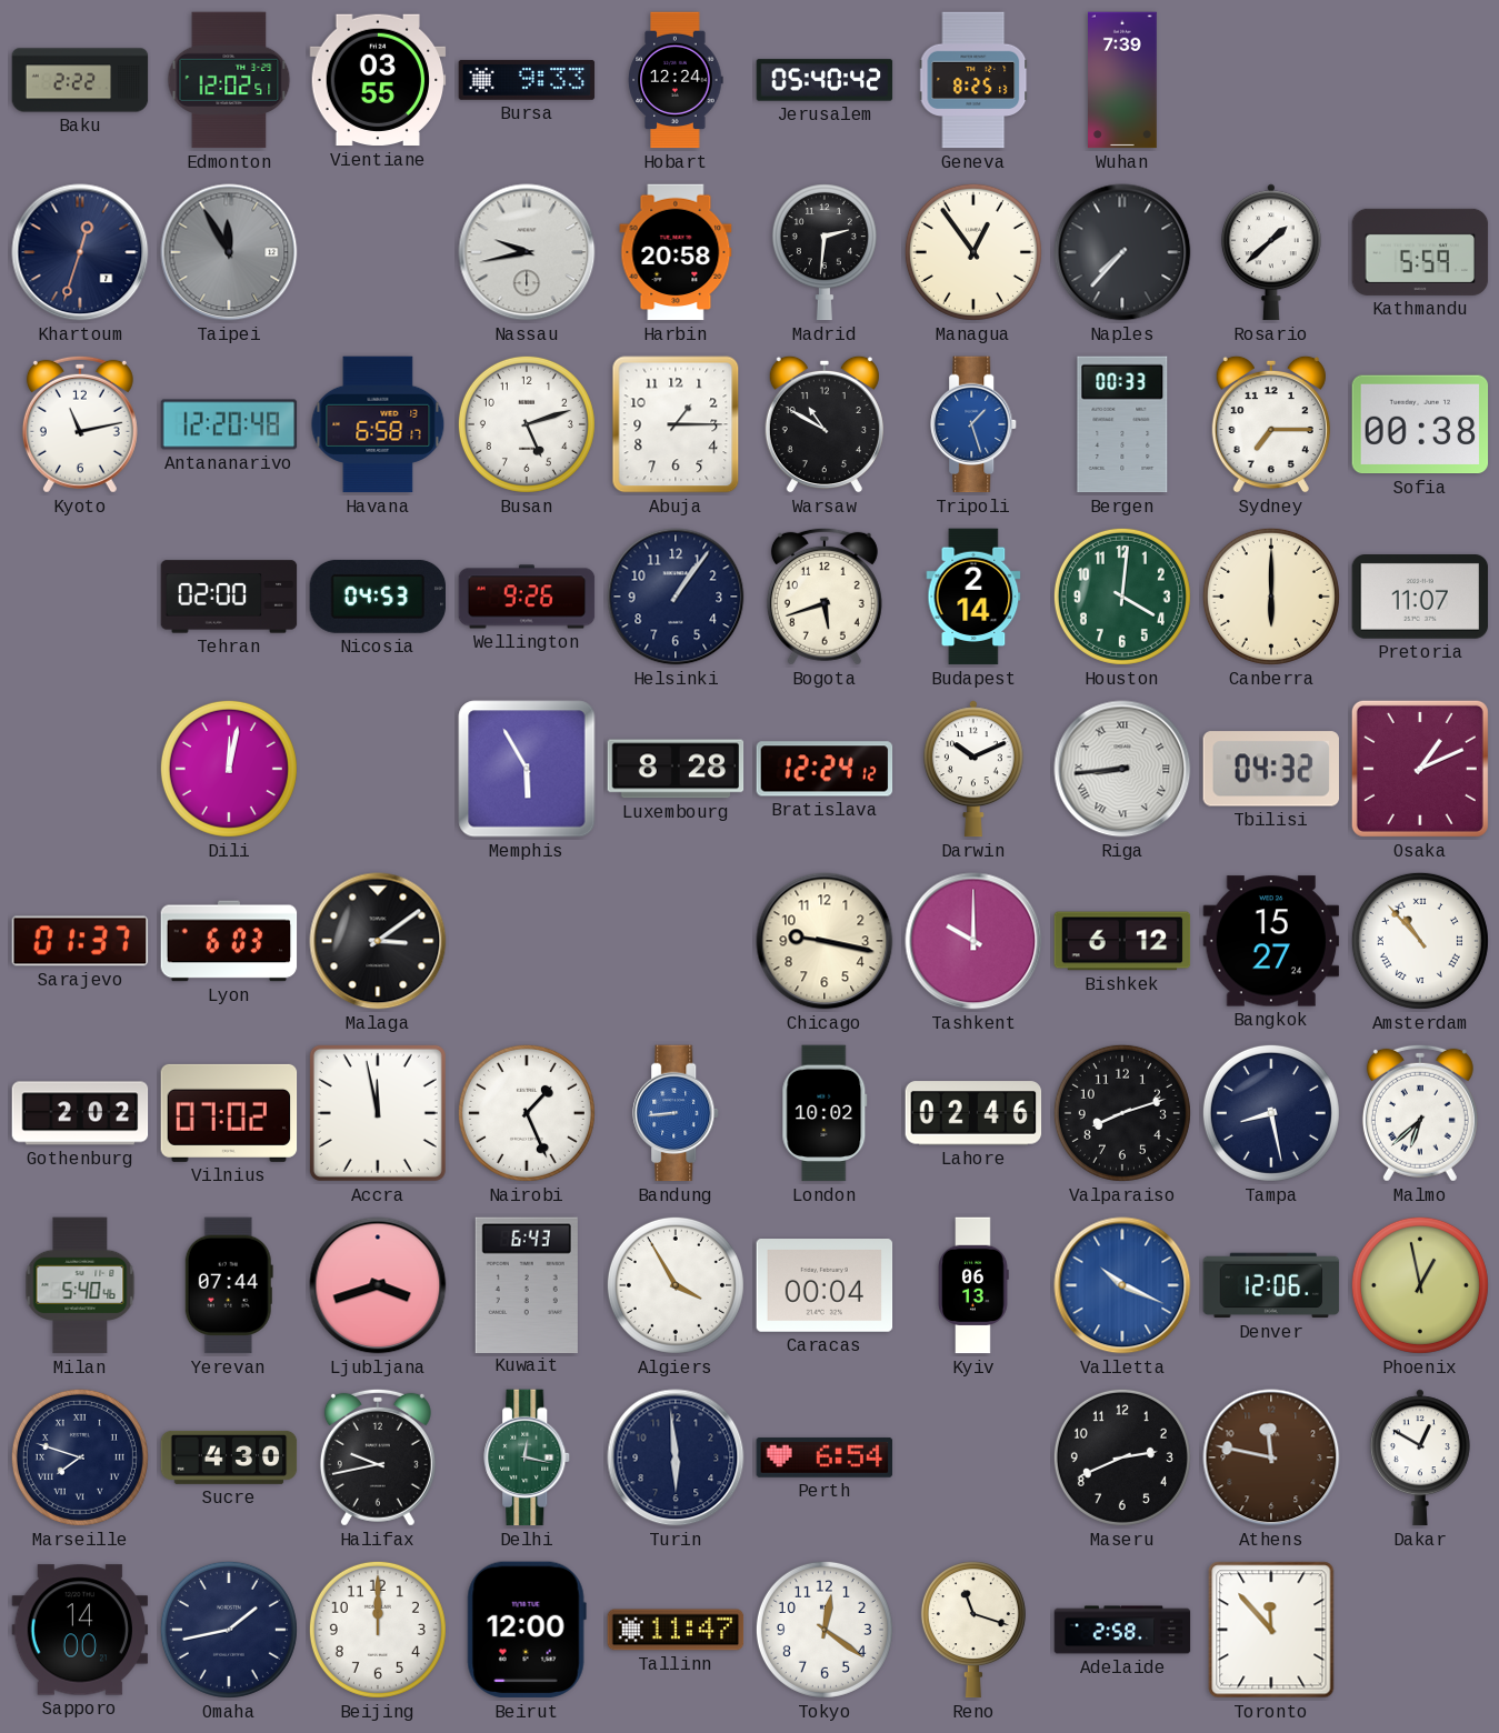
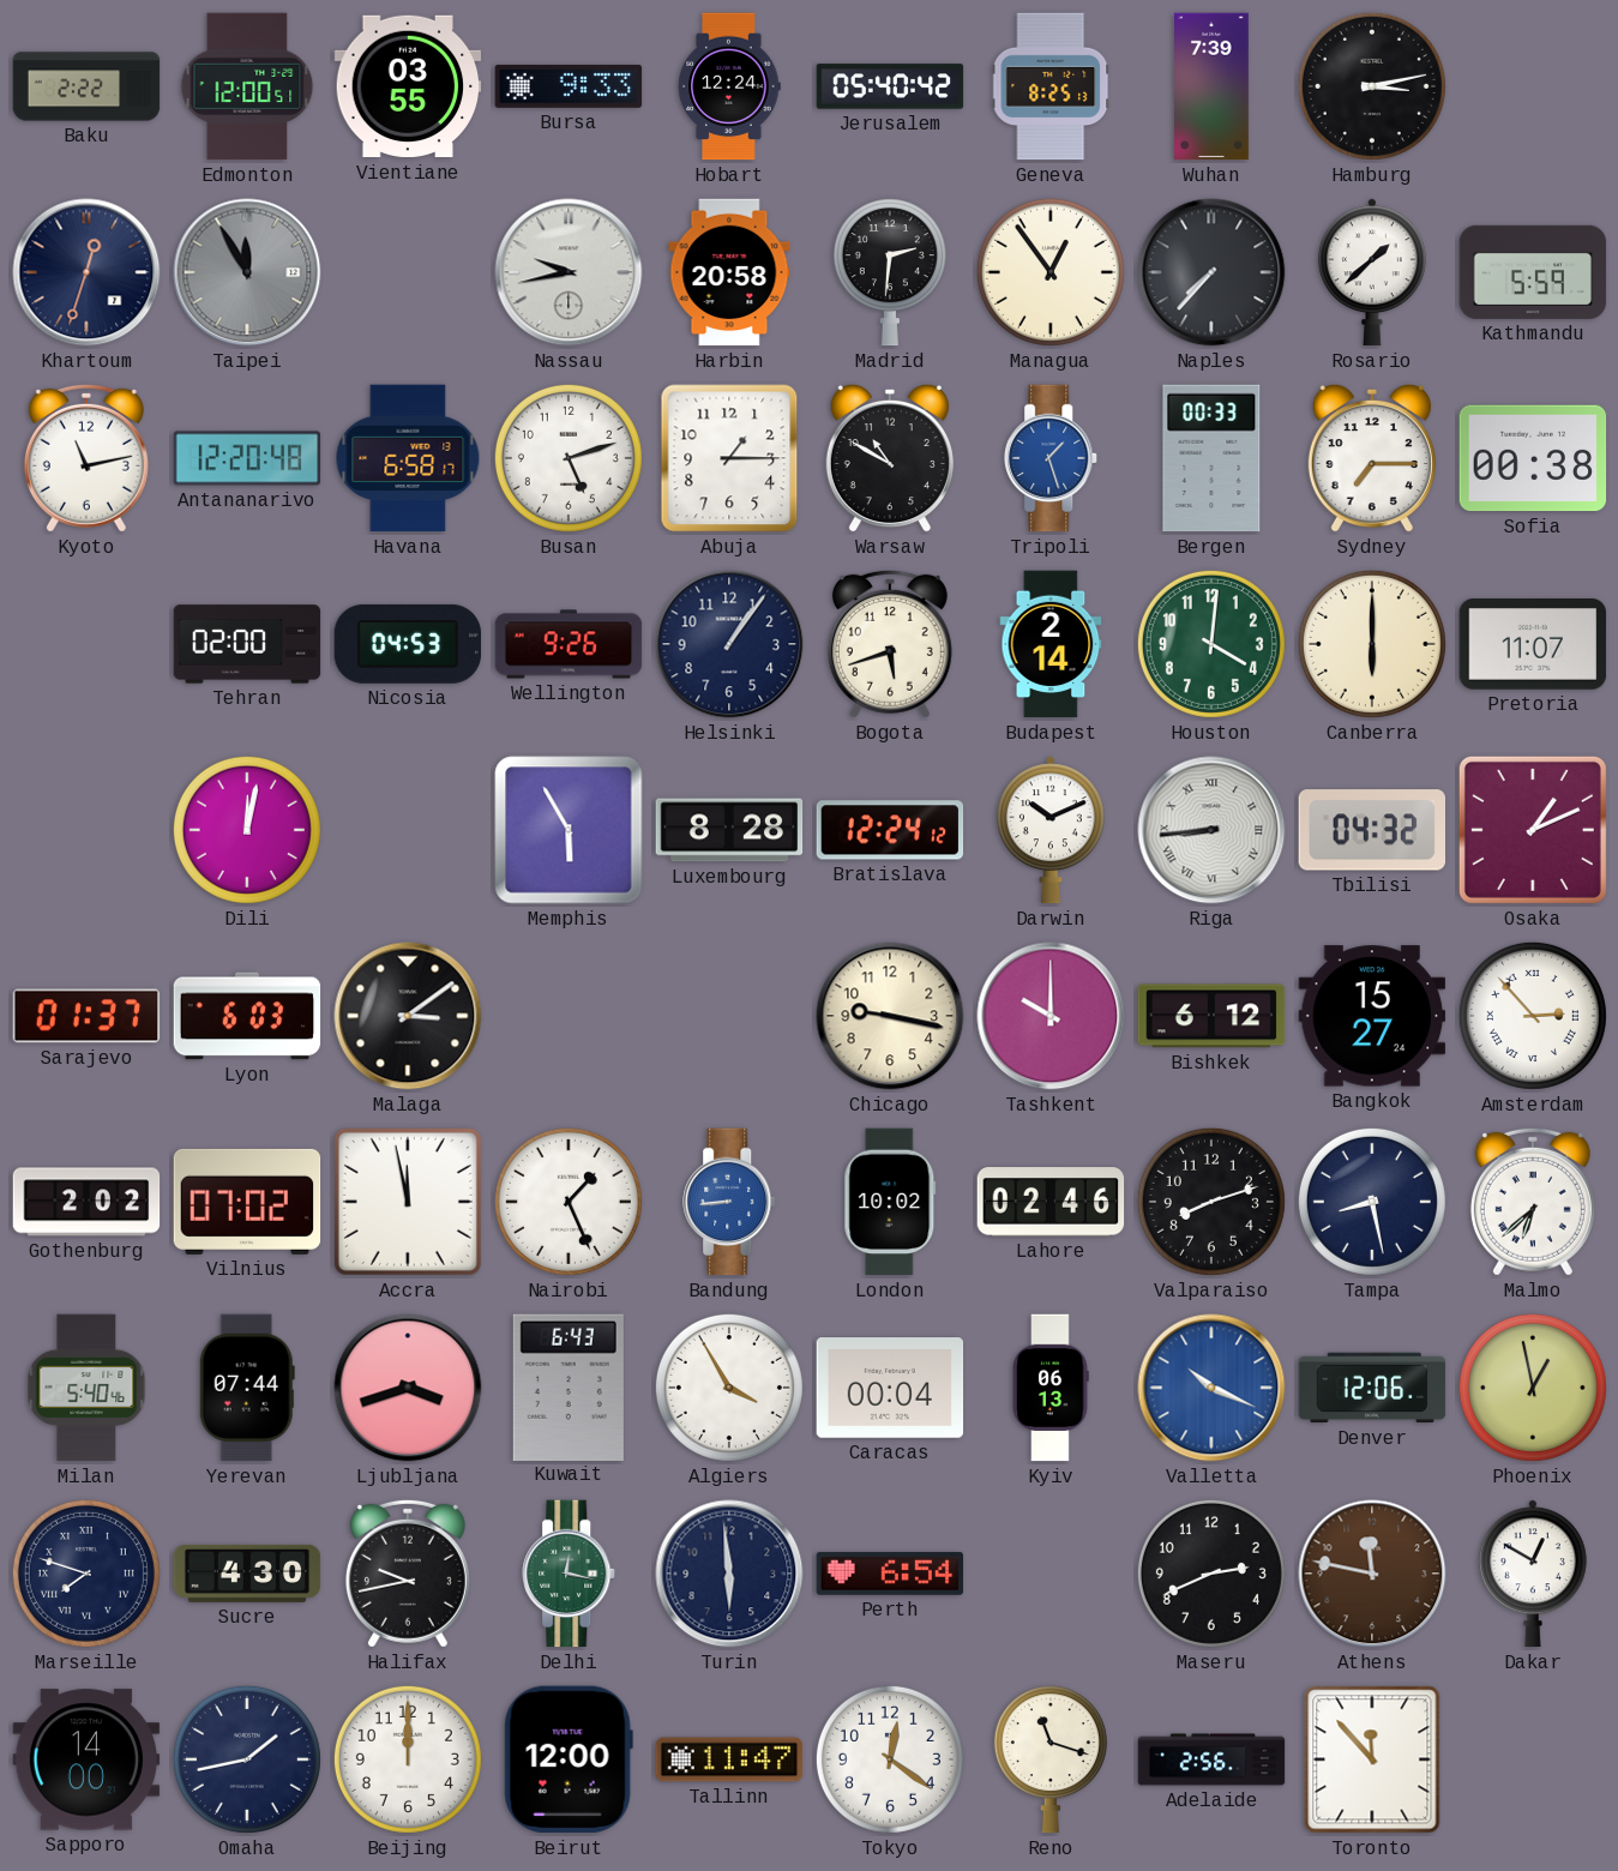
Edmonton: 12:02 -> 12:00
Hamburg: none -> 3:13
Amsterdam: 10:53 -> 2:53
Adelaide: 2:58 -> 2:56
